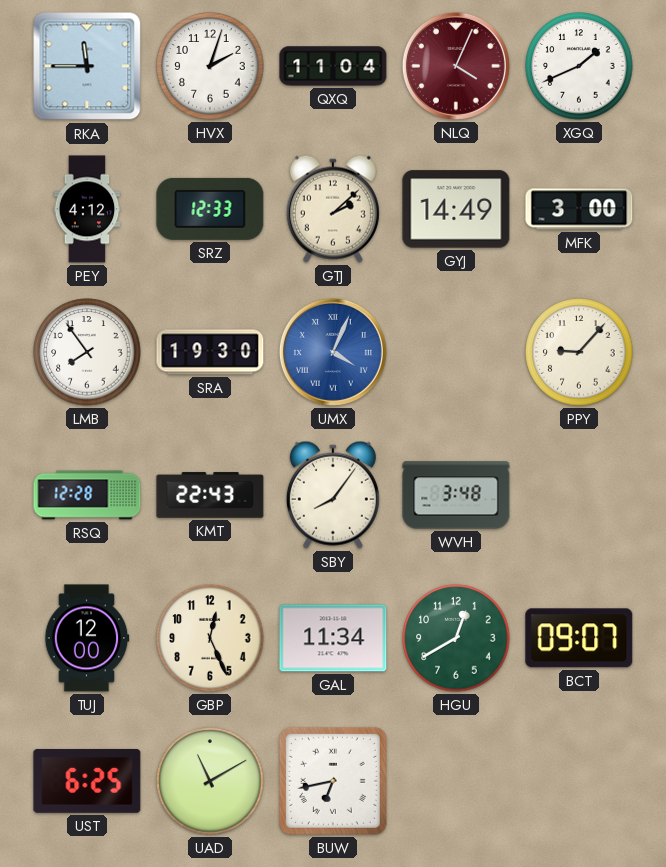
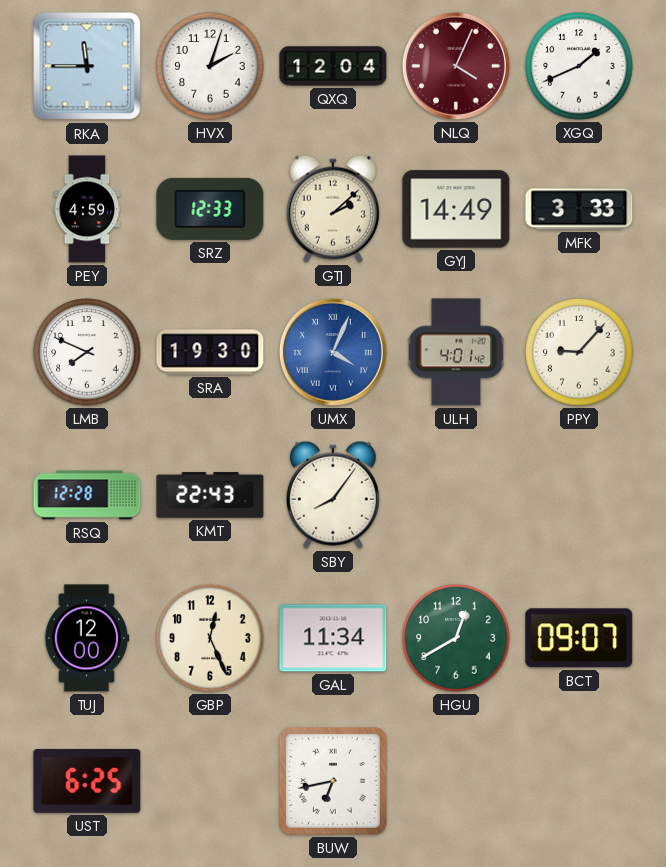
QXQ: 11:04 -> 12:04
PEY: 4:12 -> 4:59
MFK: 3:00 -> 3:33
LMB: 7:54 -> 7:49
ULH: none -> 4:01
WVH: 3:48 -> none
UAD: 11:10 -> none
